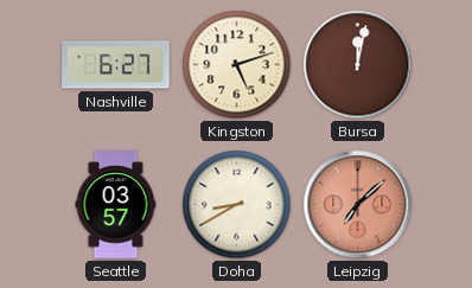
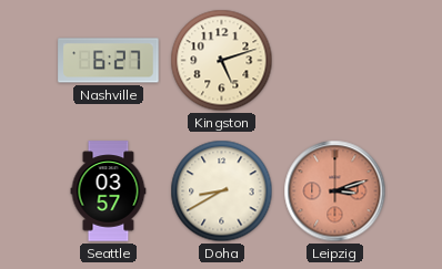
Bursa: 12:02 -> none
Leipzig: 7:08 -> 3:12
